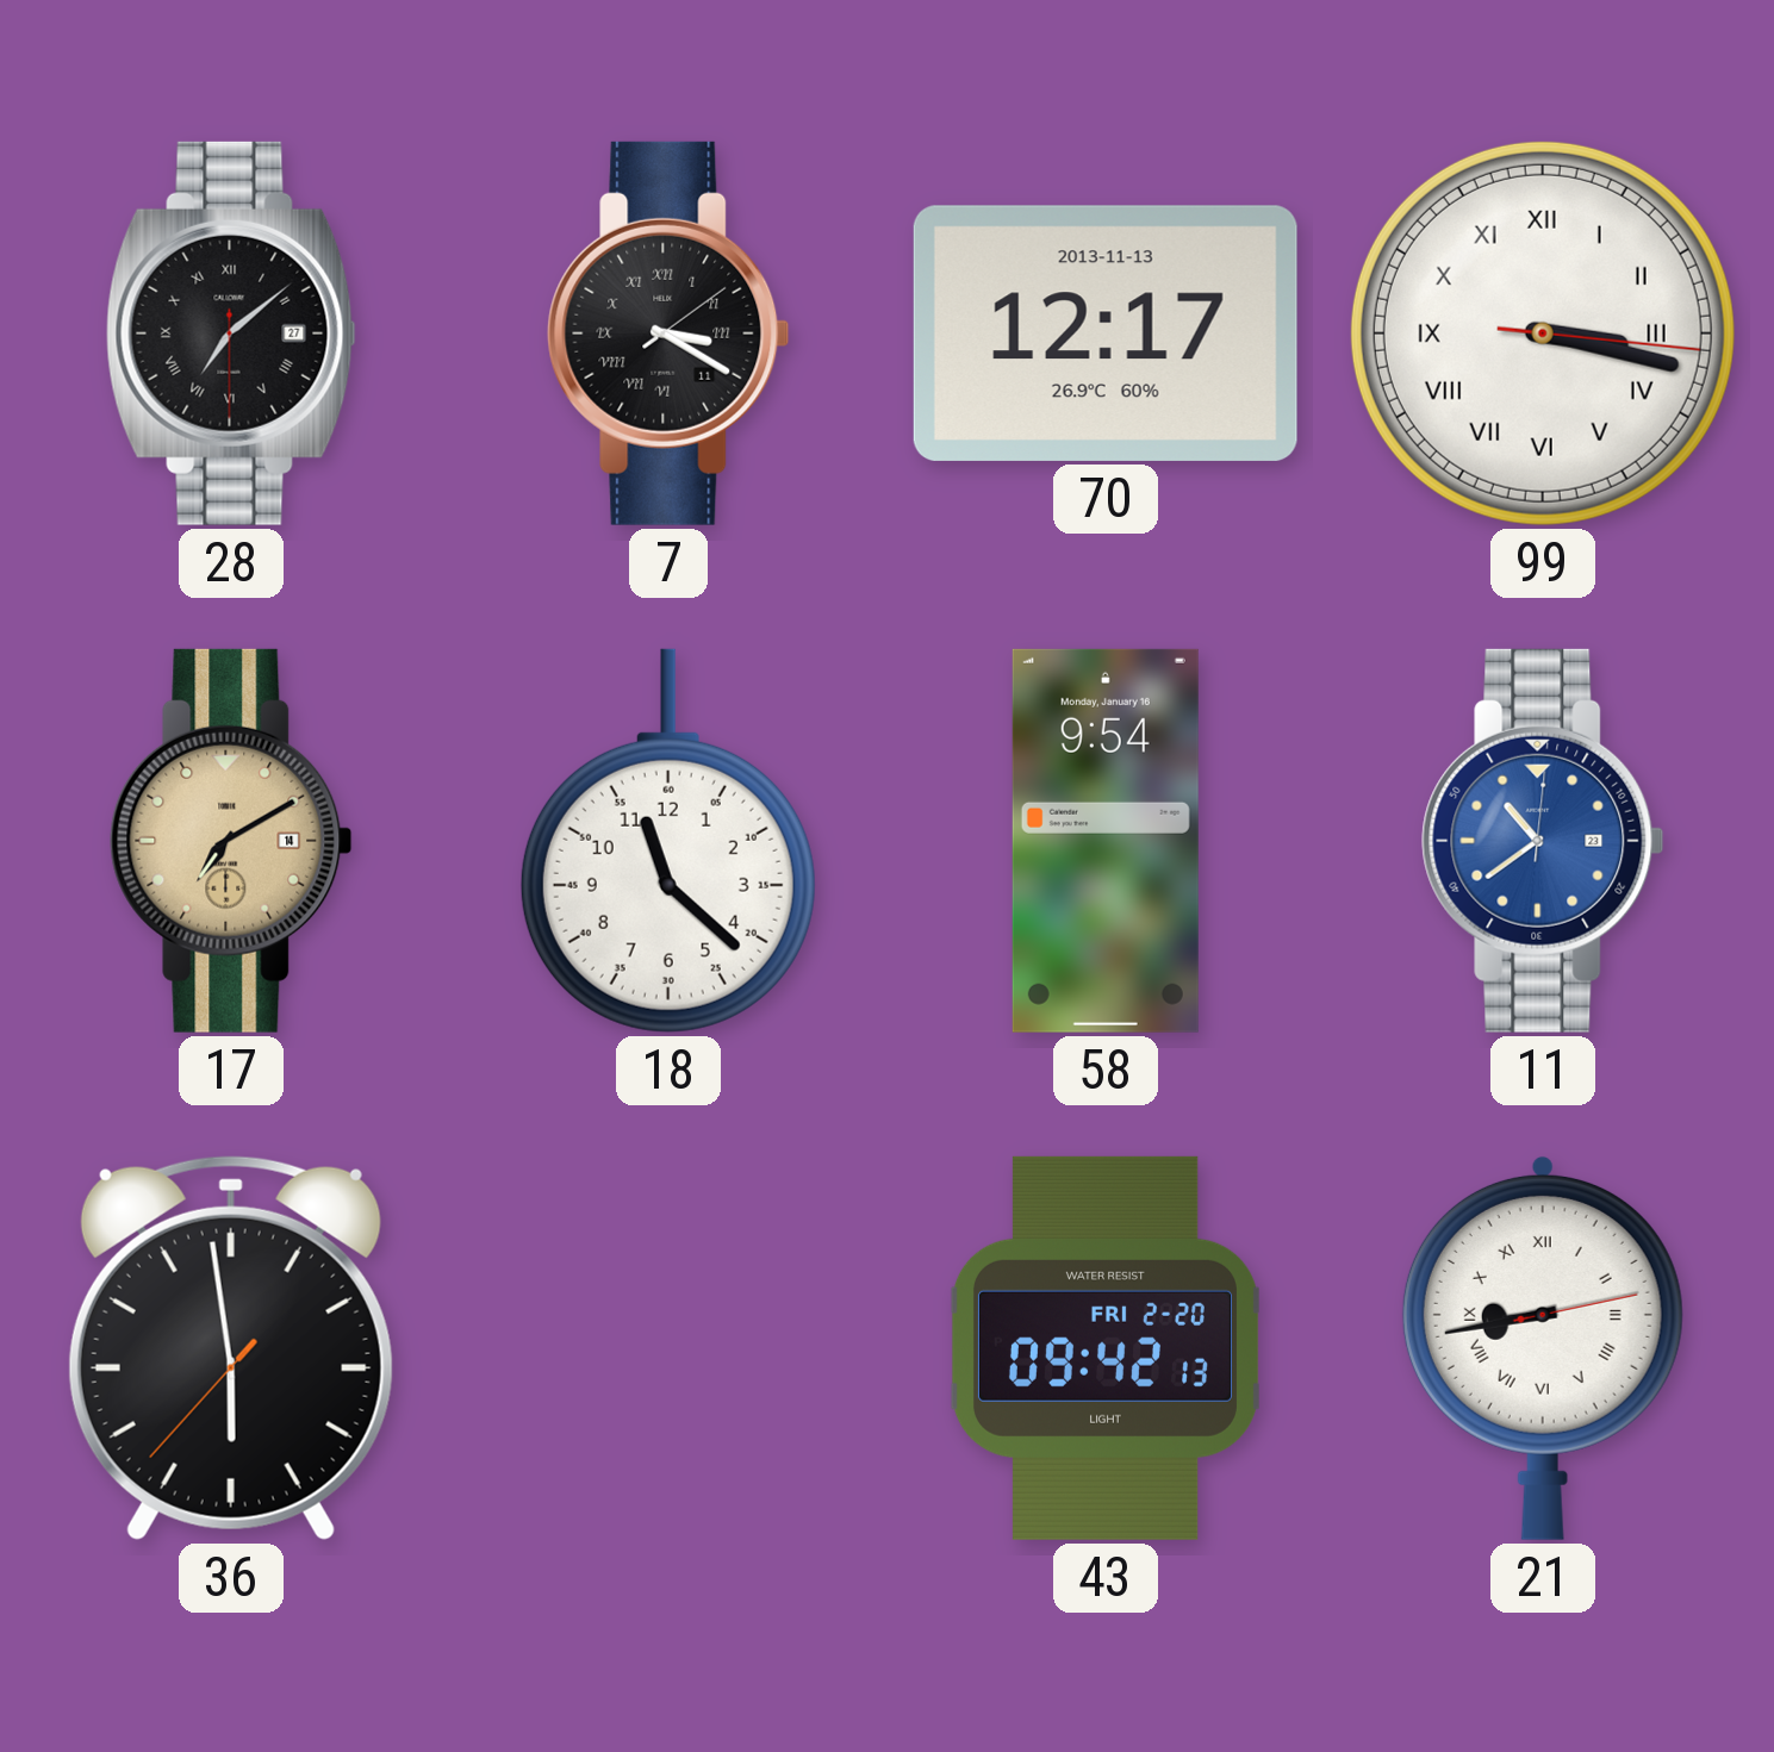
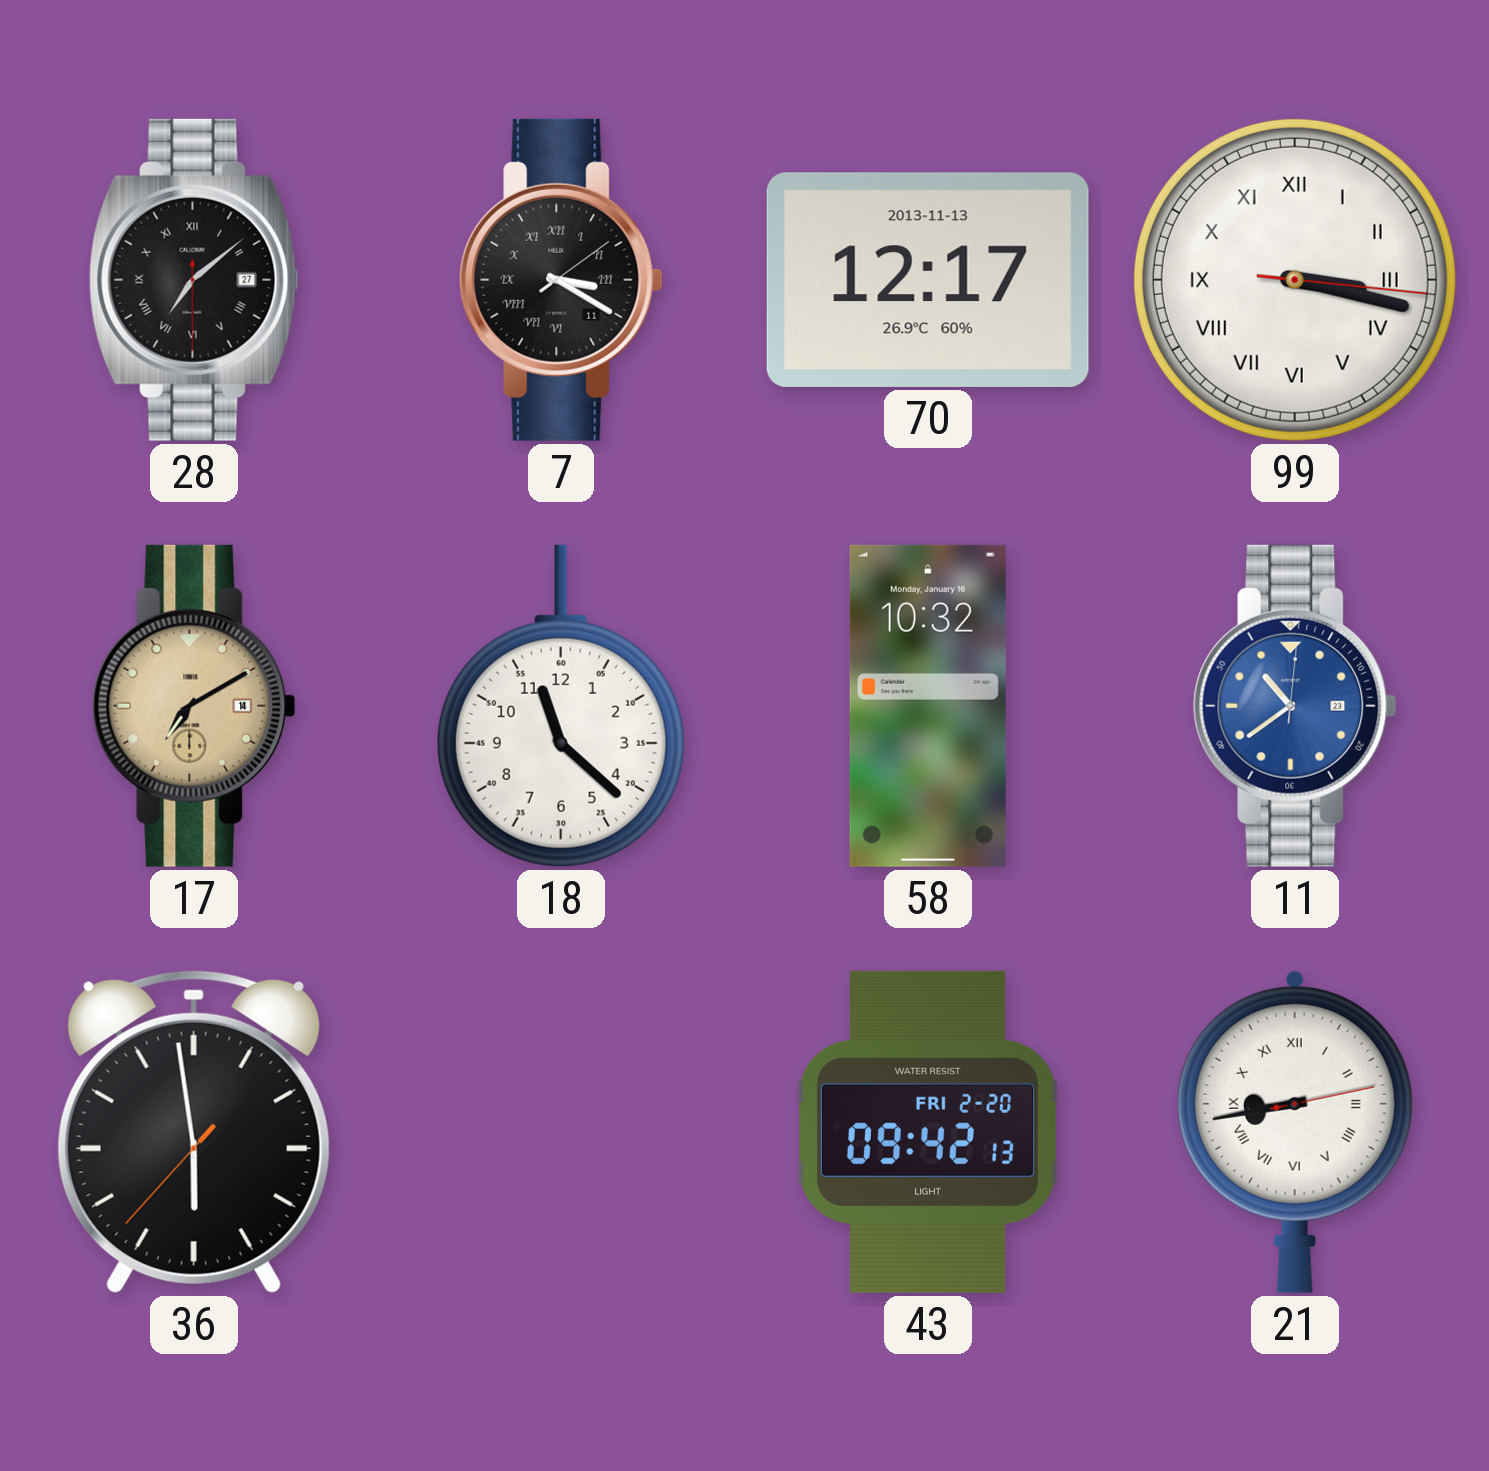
58: 9:54 -> 10:32
